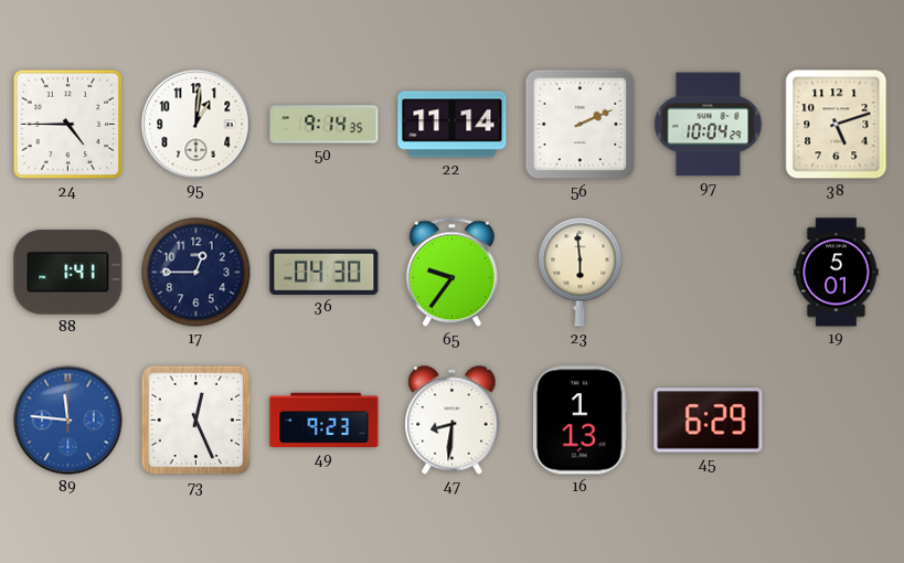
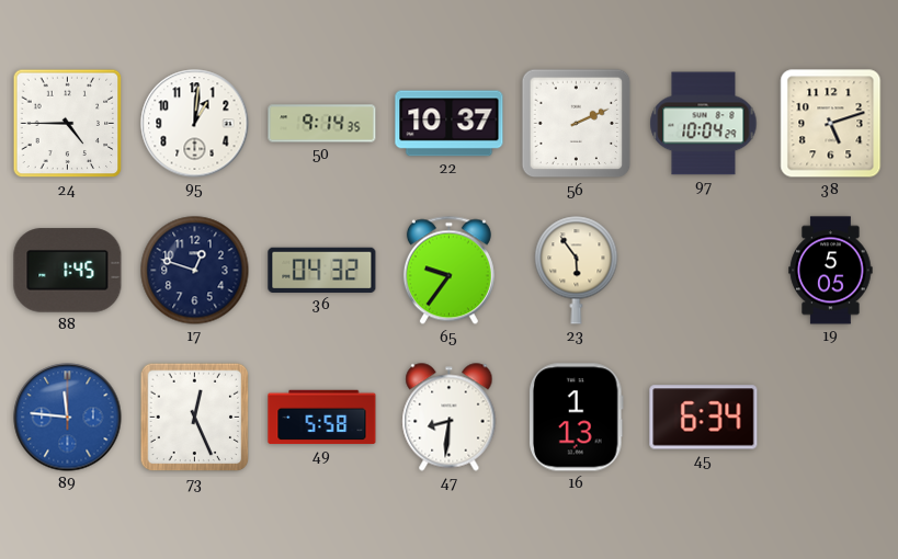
22: 11:14 -> 10:37
88: 1:41 -> 1:45
17: 12:45 -> 12:48
36: 04:30 -> 04:32
23: 5:59 -> 5:54
19: 5:01 -> 5:05
49: 9:23 -> 5:58
45: 6:29 -> 6:34
